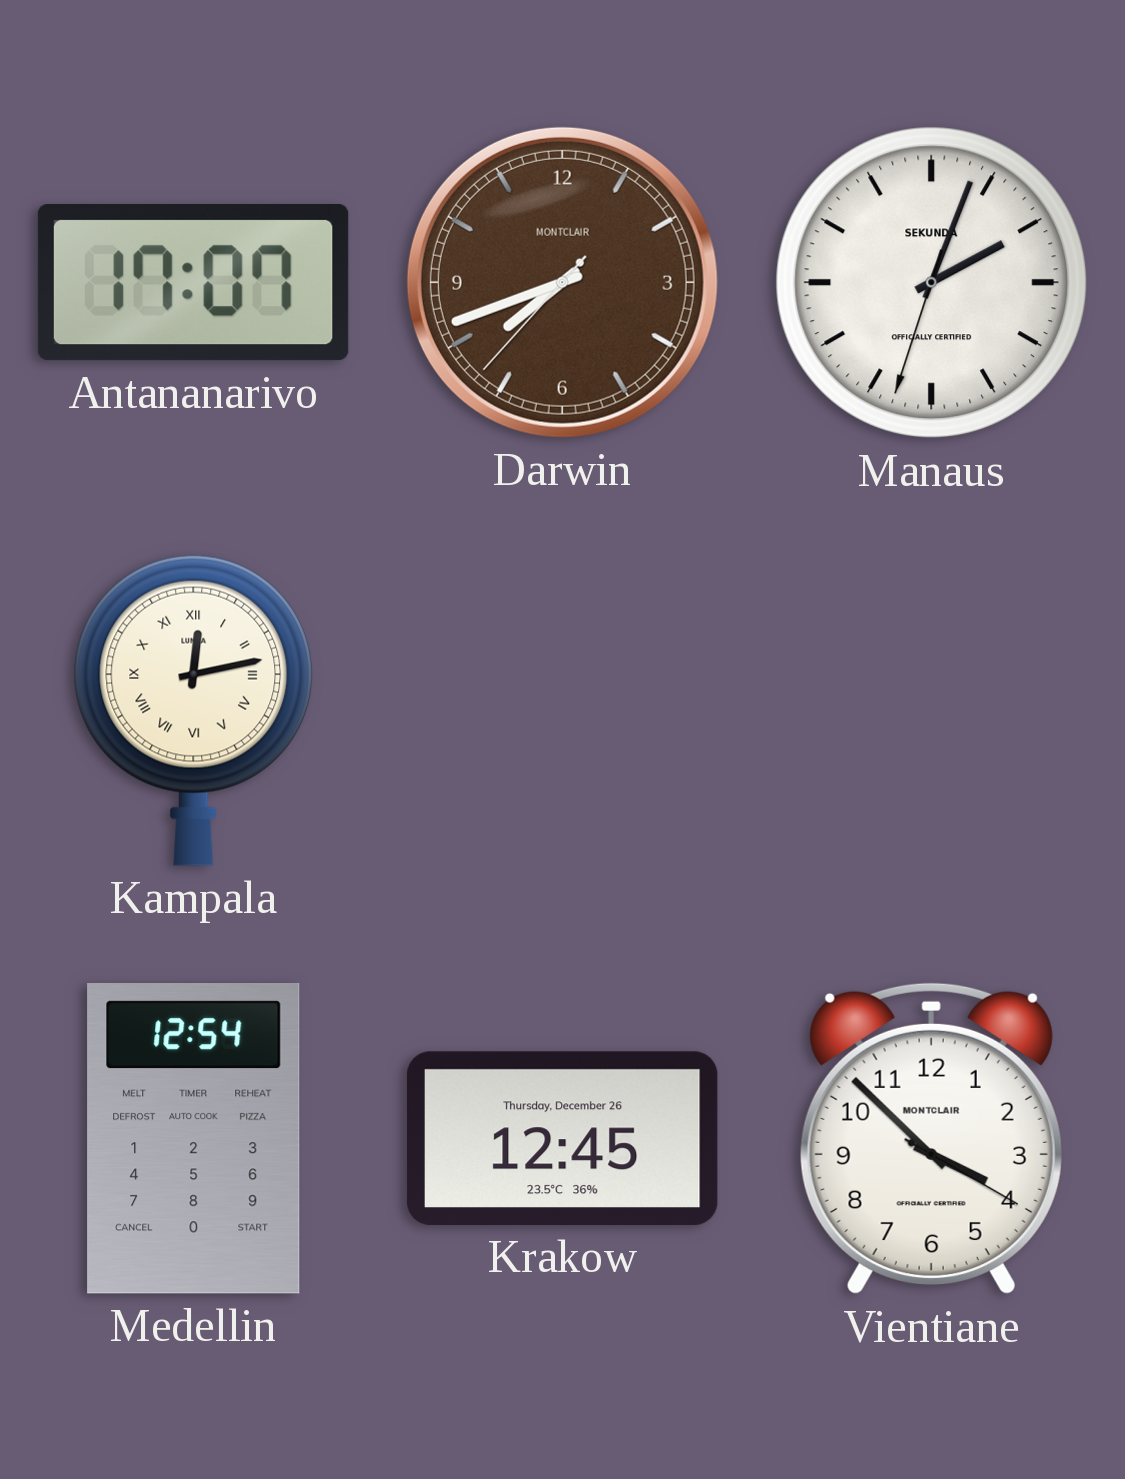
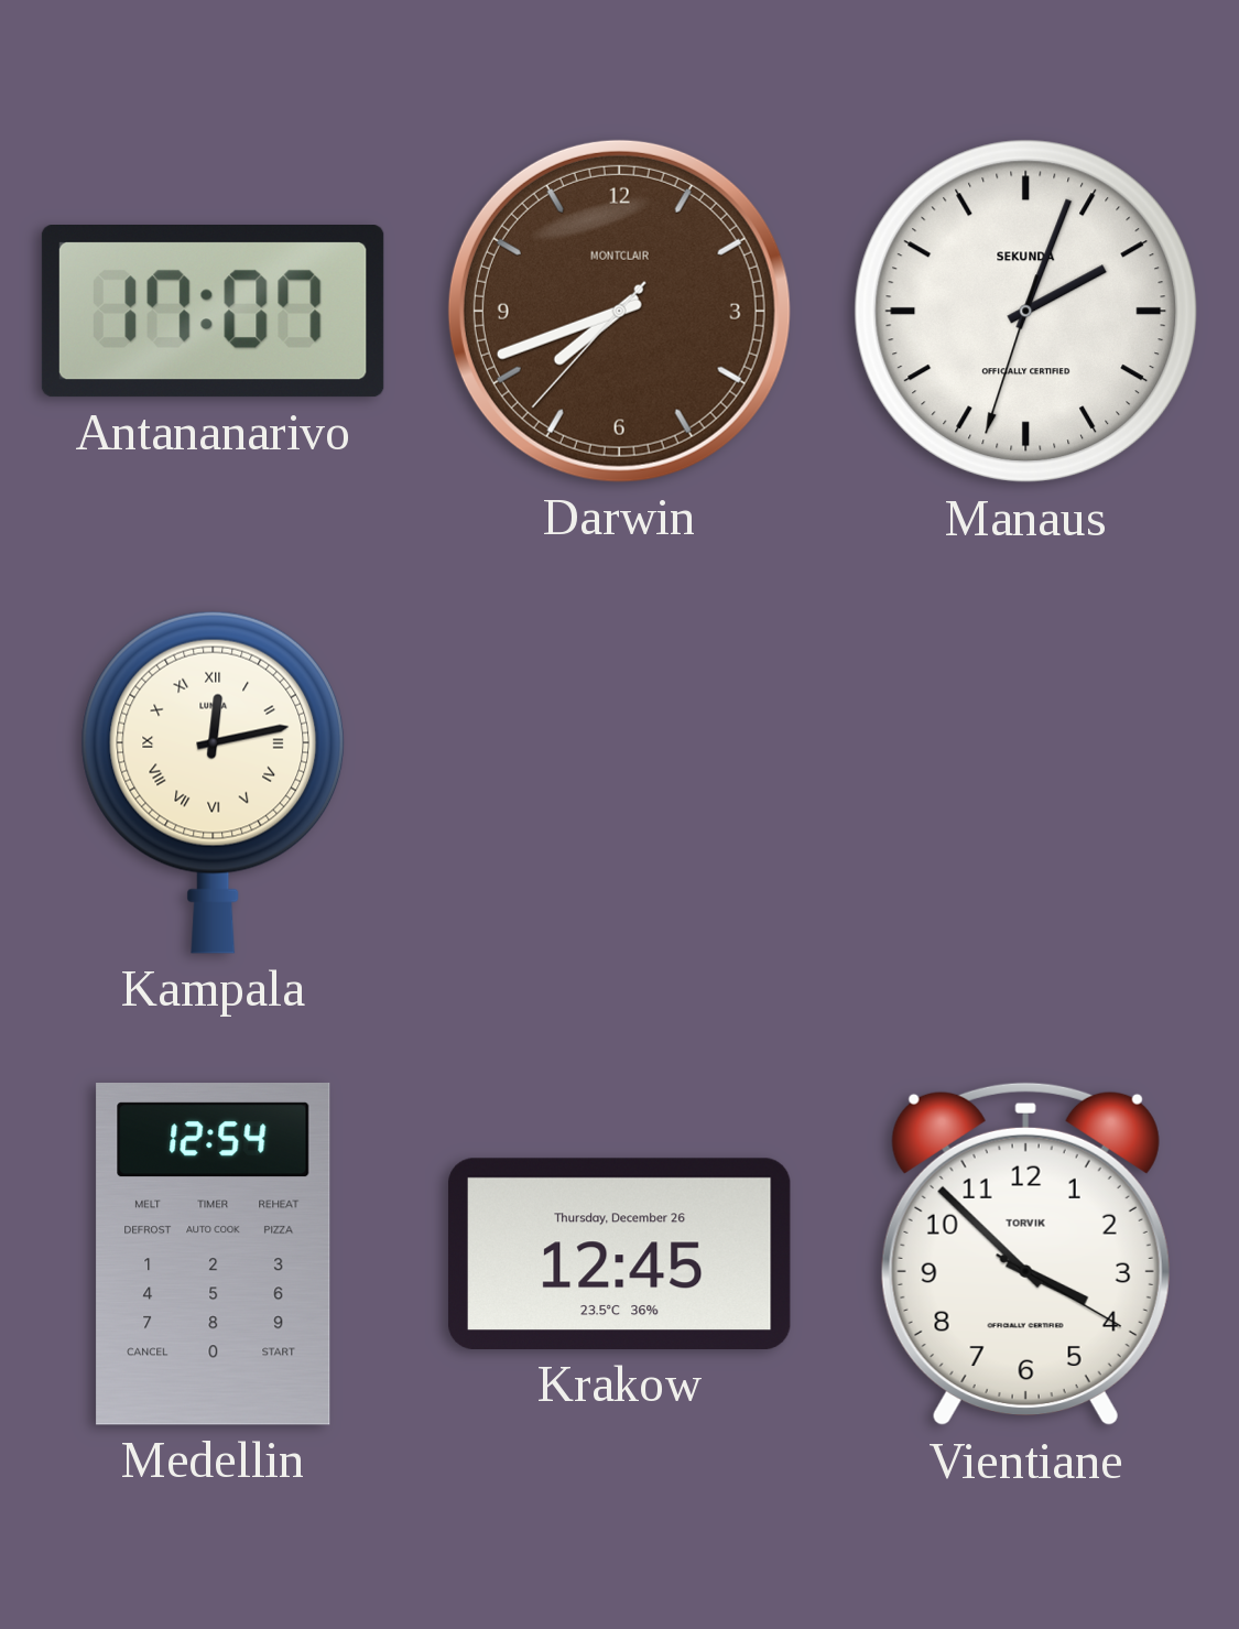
Vientiane brand: MONTCLAIR -> TORVIK
